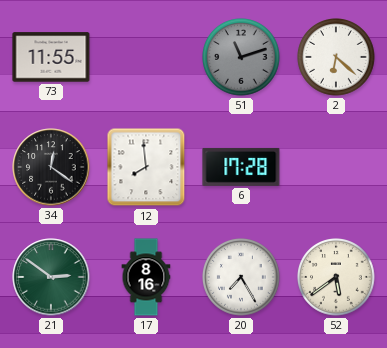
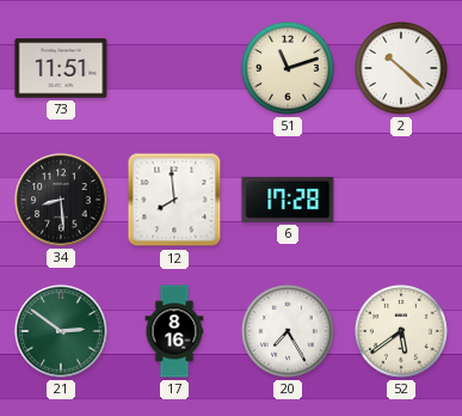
73: 11:55 -> 11:51
51 dial: grey -> cream
2: 6:22 -> 10:22
34: 12:21 -> 8:29
